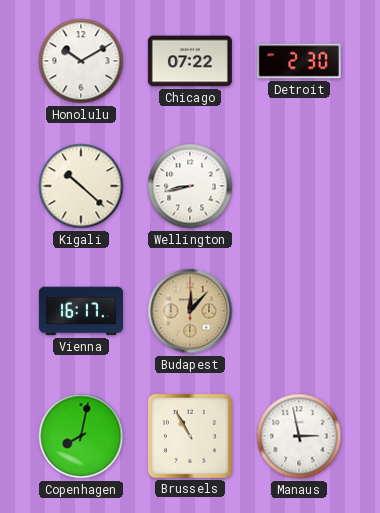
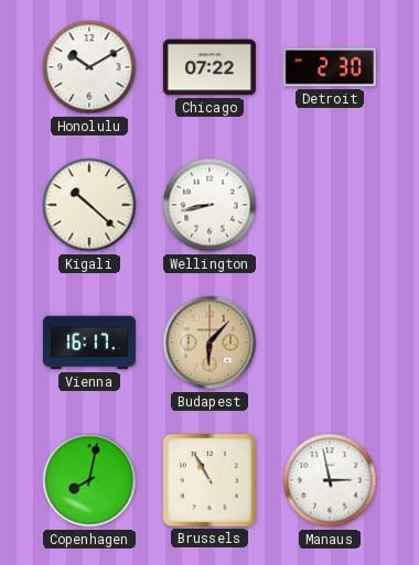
Budapest: 12:07 -> 6:07
